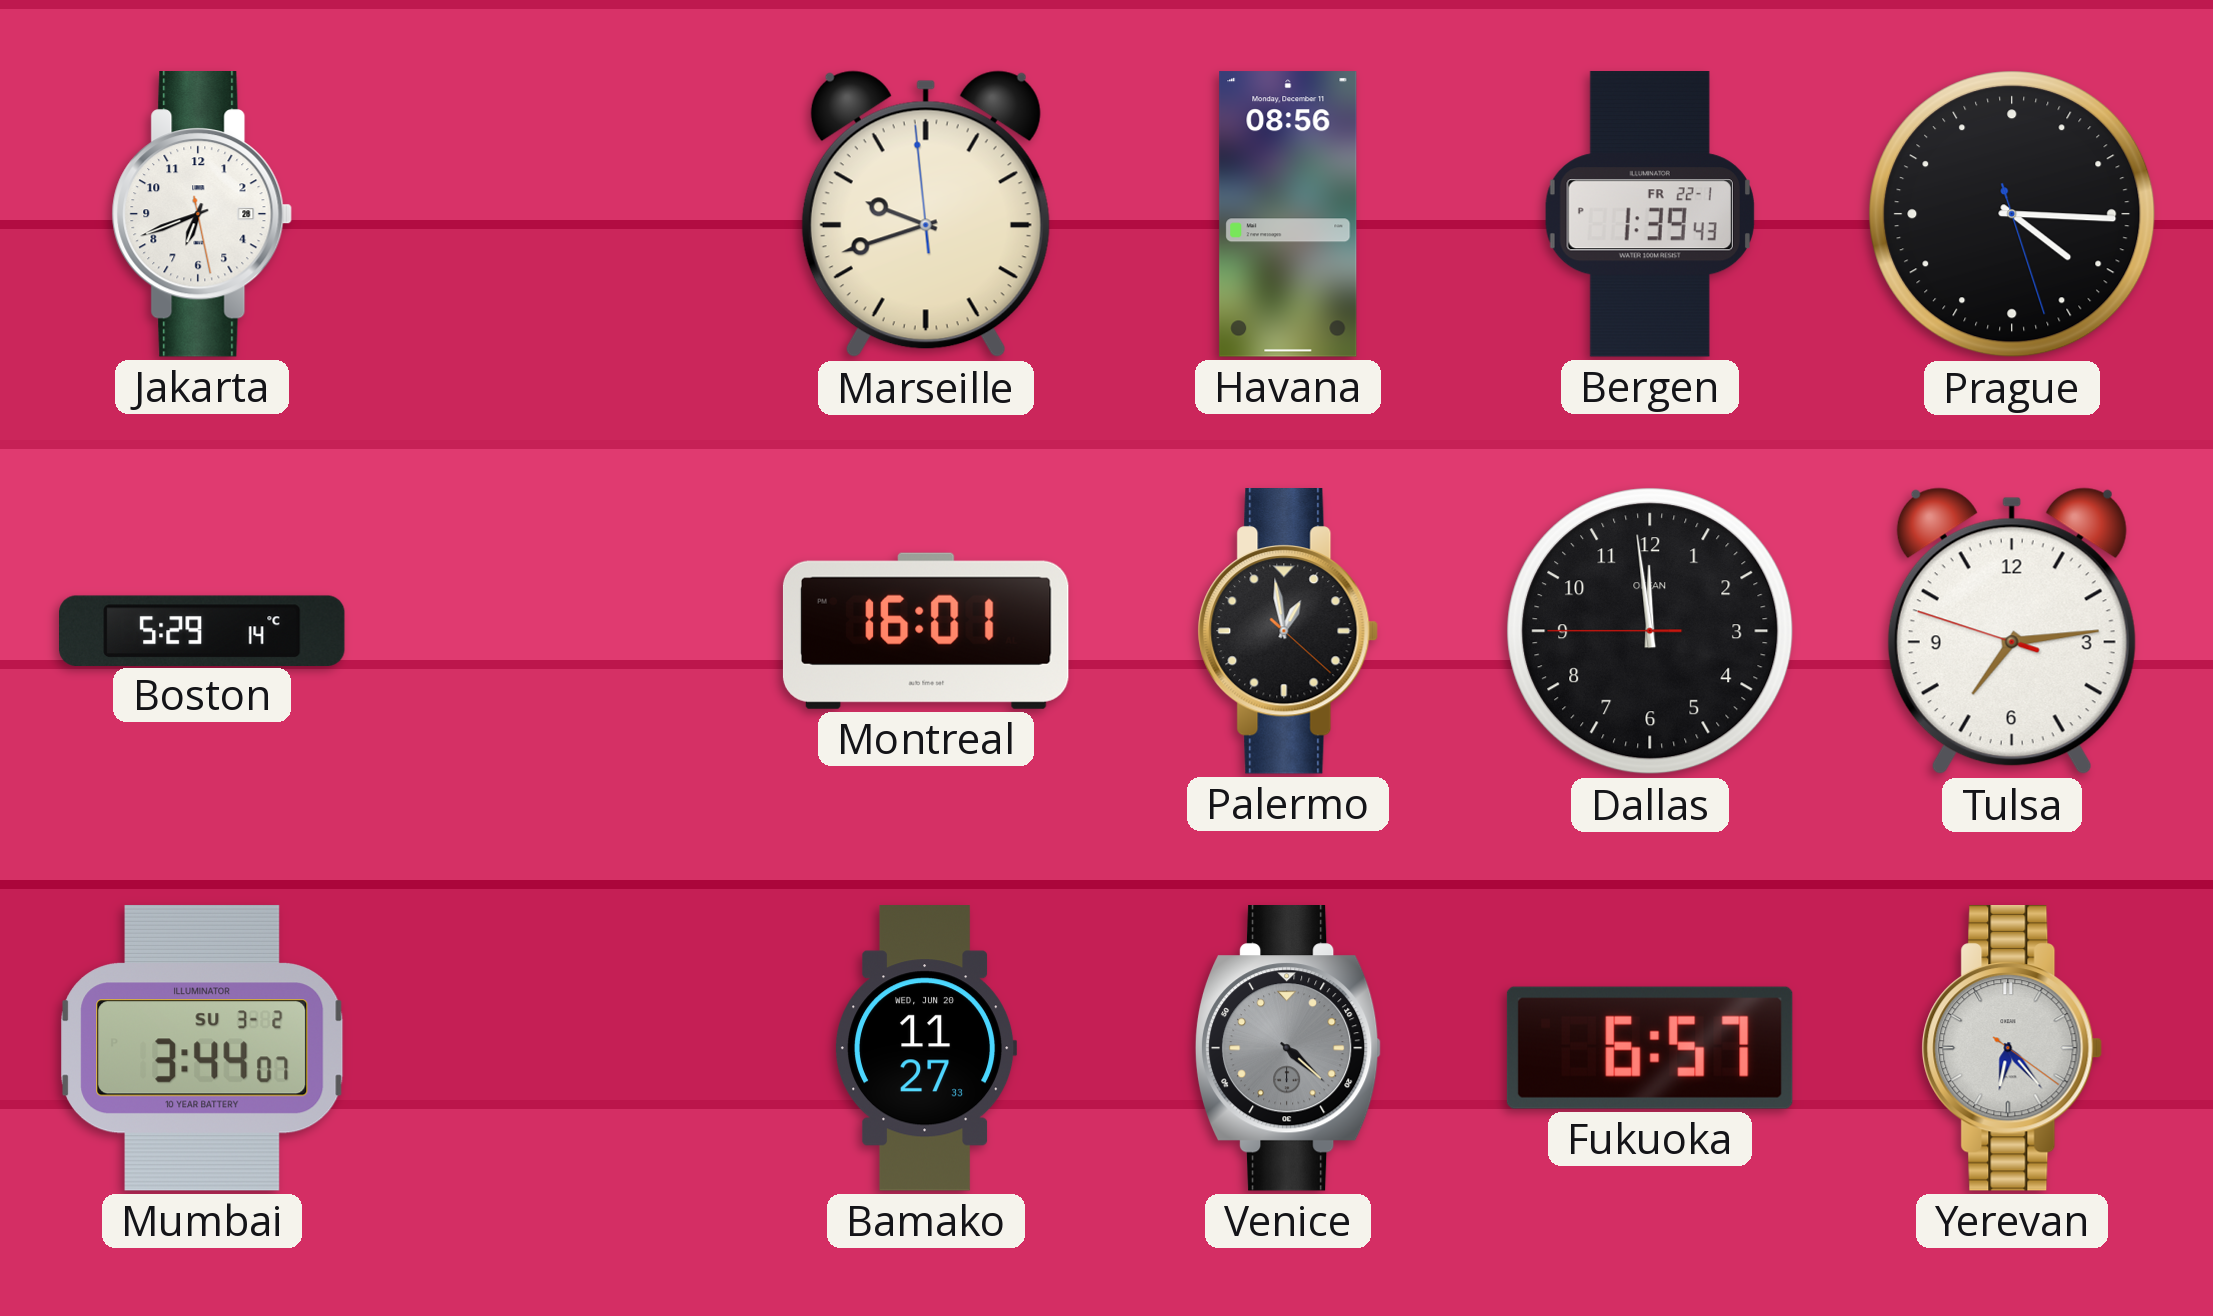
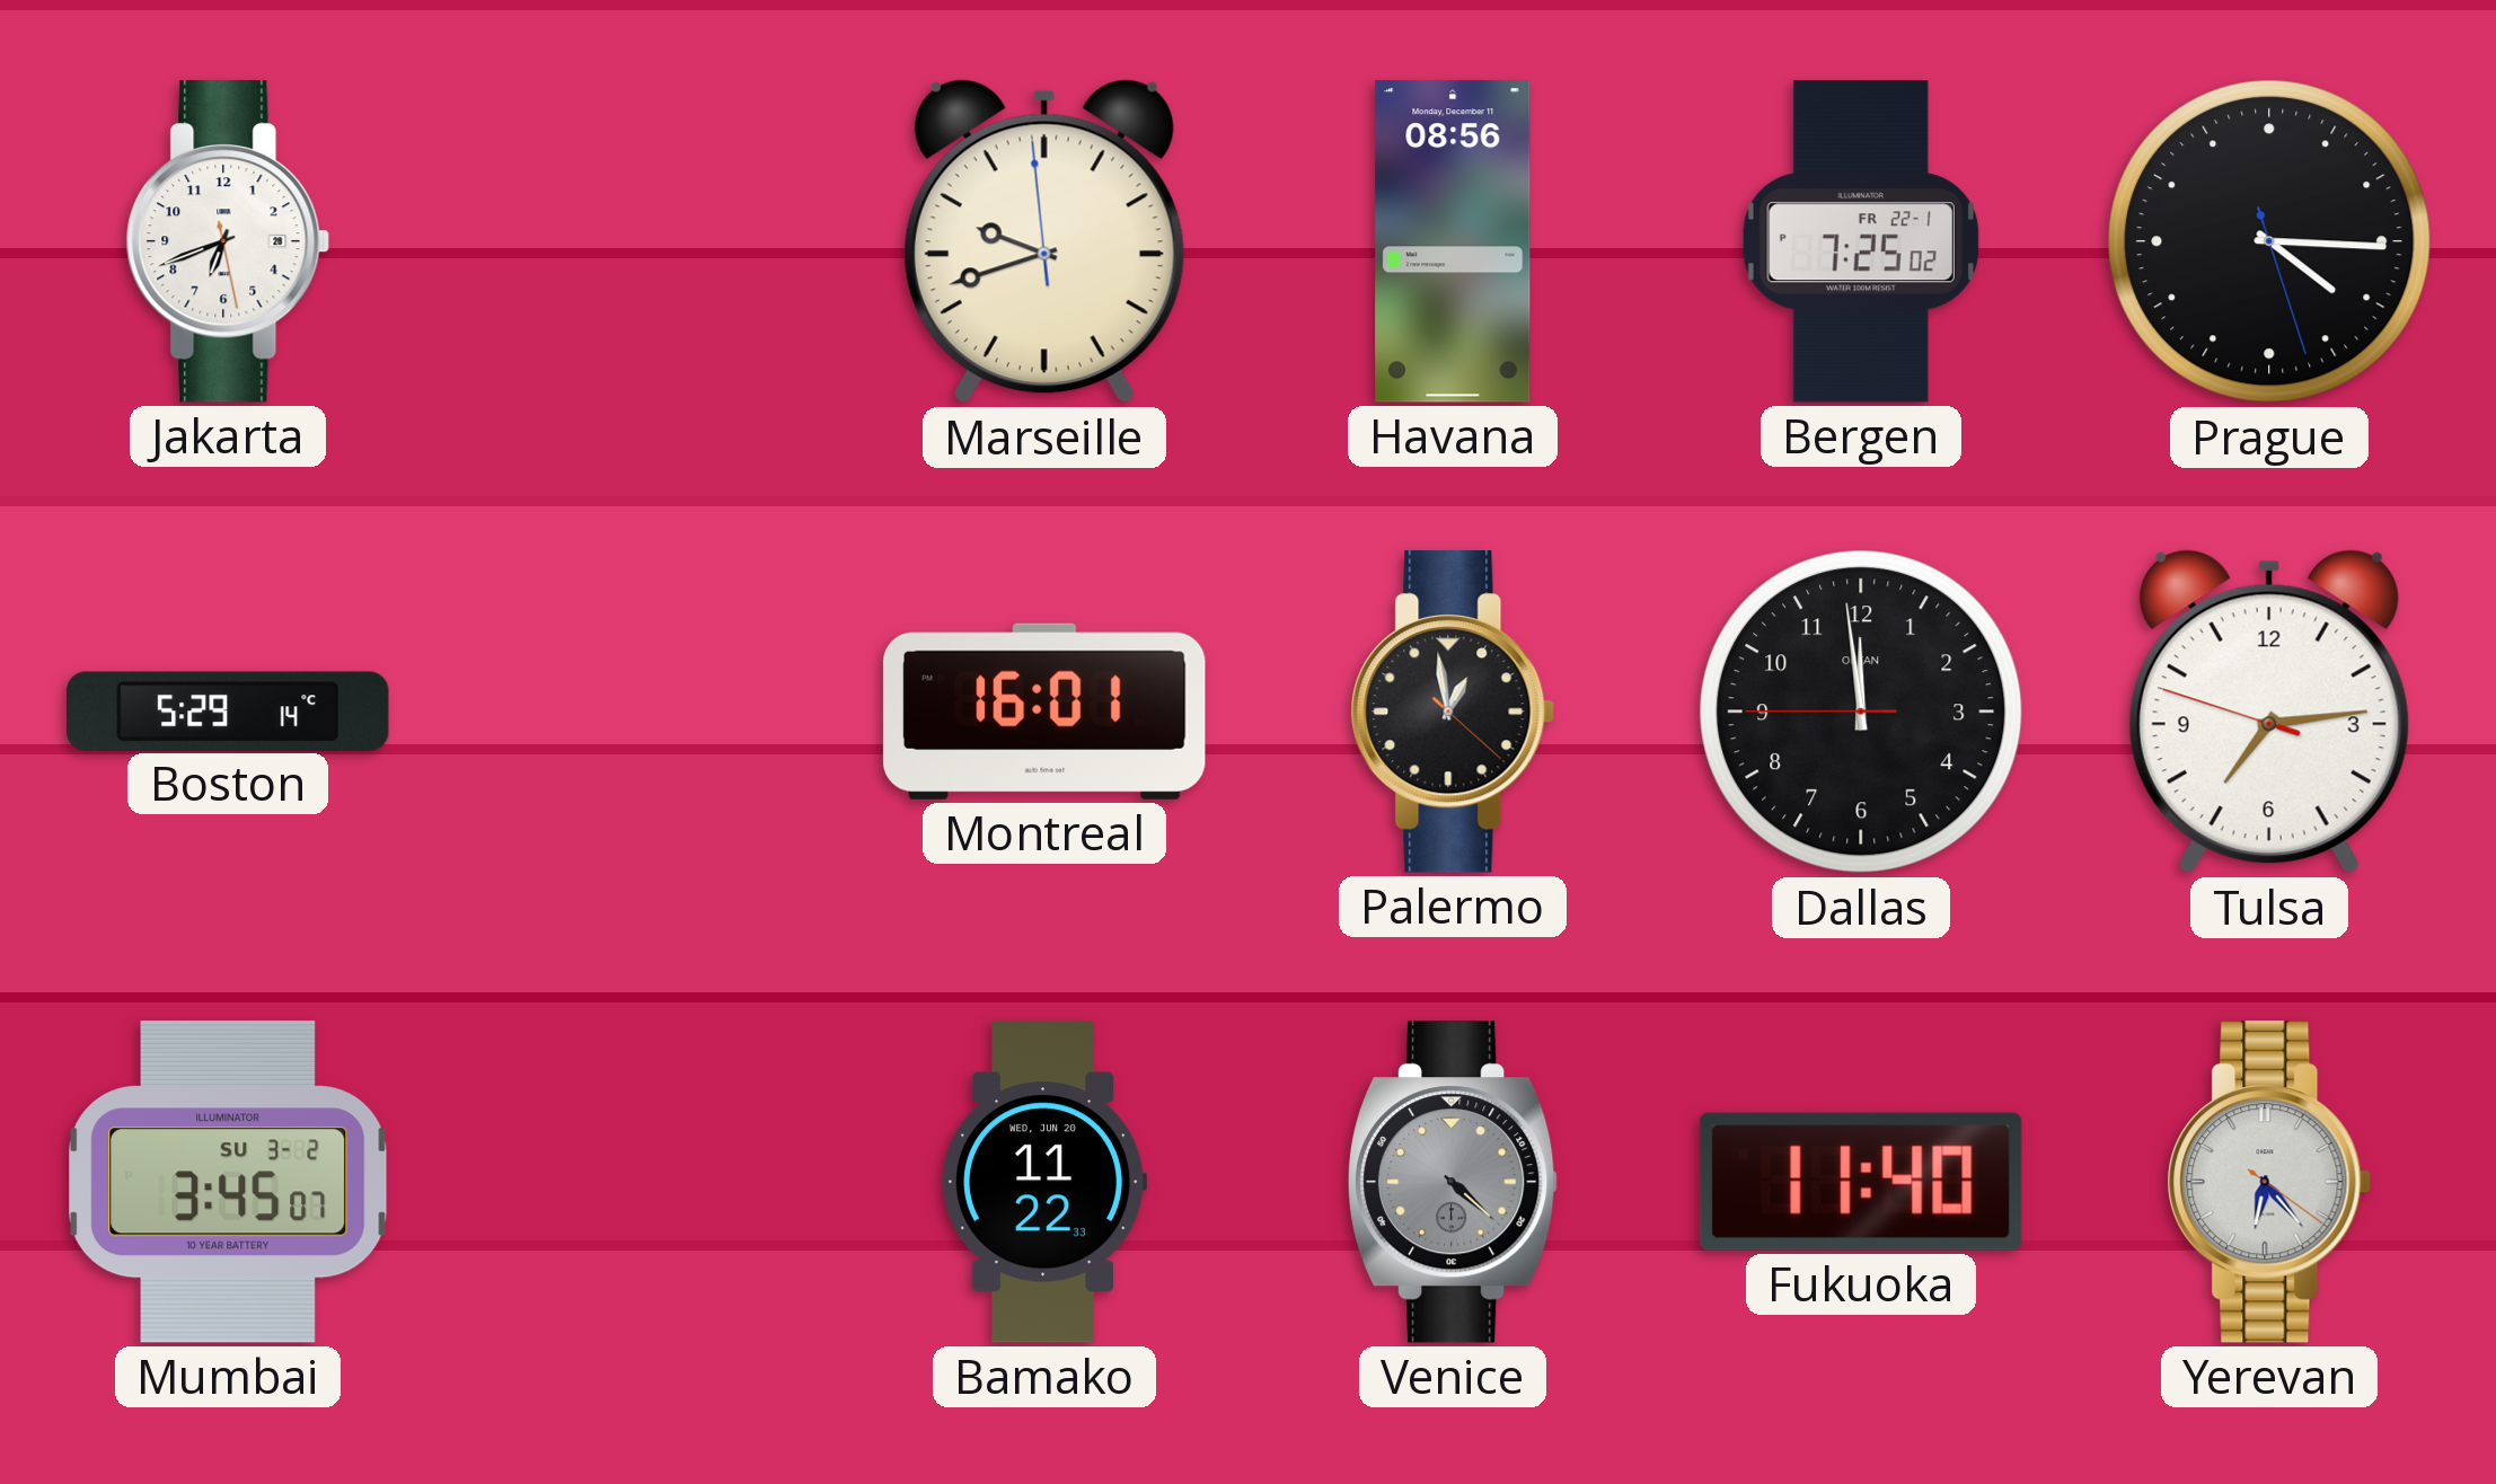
Bergen: 1:39 -> 7:25
Mumbai: 3:44 -> 3:45
Bamako: 11:27 -> 11:22
Fukuoka: 6:57 -> 11:40
